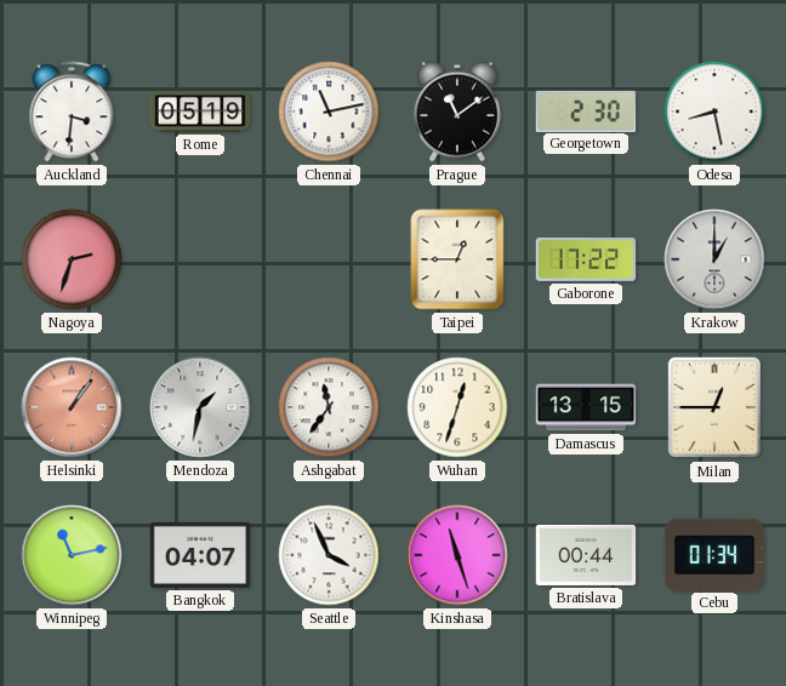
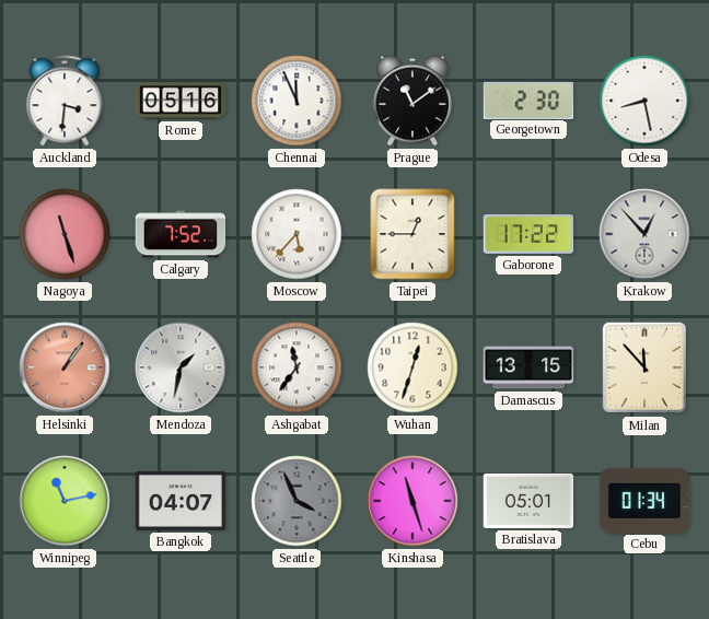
Rome: 05:19 -> 05:16
Chennai: 11:13 -> 11:56
Nagoya: 2:33 -> 11:27
Calgary: none -> 7:52
Moscow: none -> 5:37
Krakow: 1:00 -> 12:53
Milan: 12:45 -> 11:53
Seattle dial: white -> grey
Bratislava: 00:44 -> 05:01
